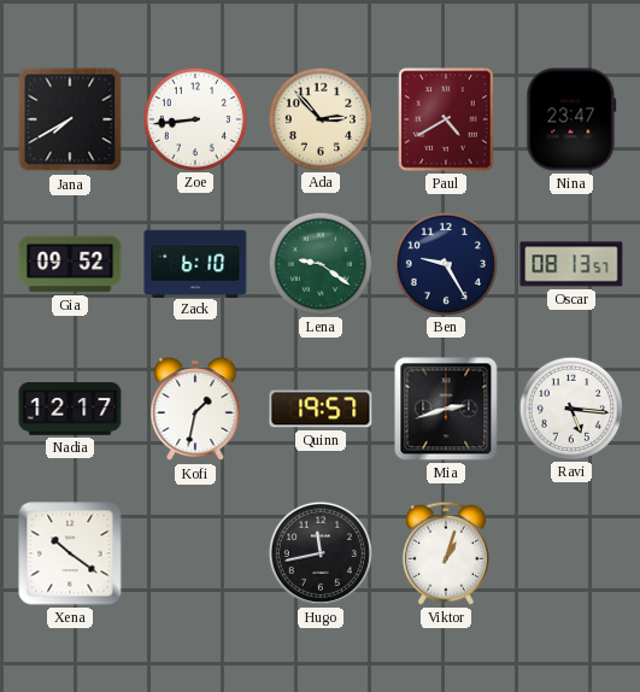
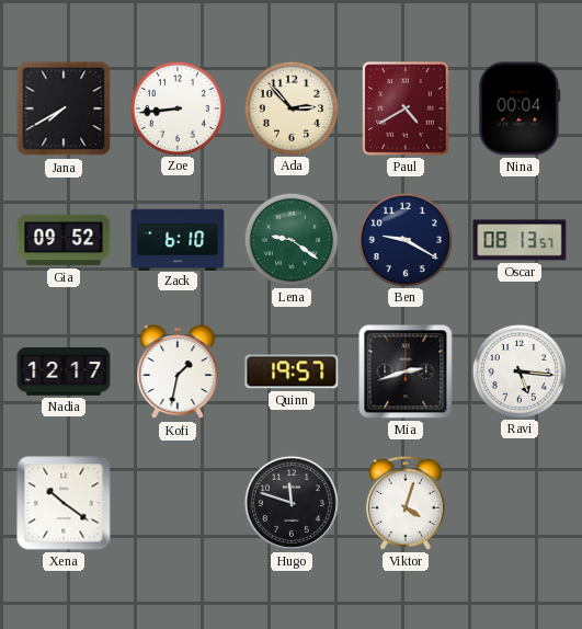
Nina: 23:47 -> 00:04
Ben: 9:25 -> 9:20
Hugo: 11:43 -> 11:48
Viktor: 1:03 -> 4:03
